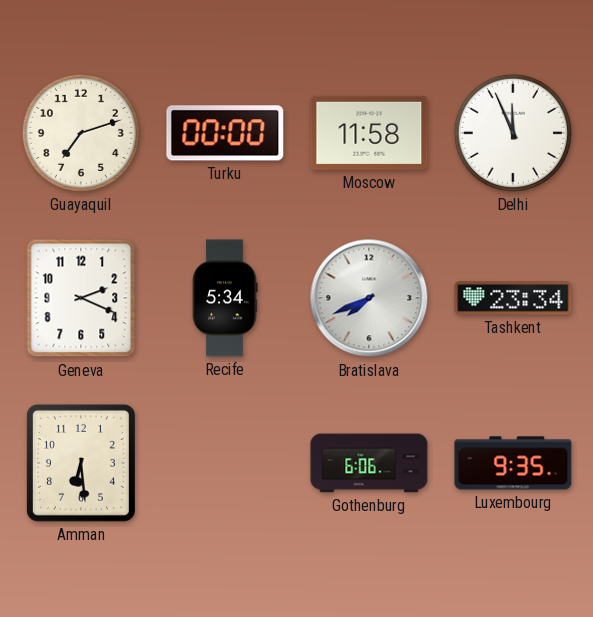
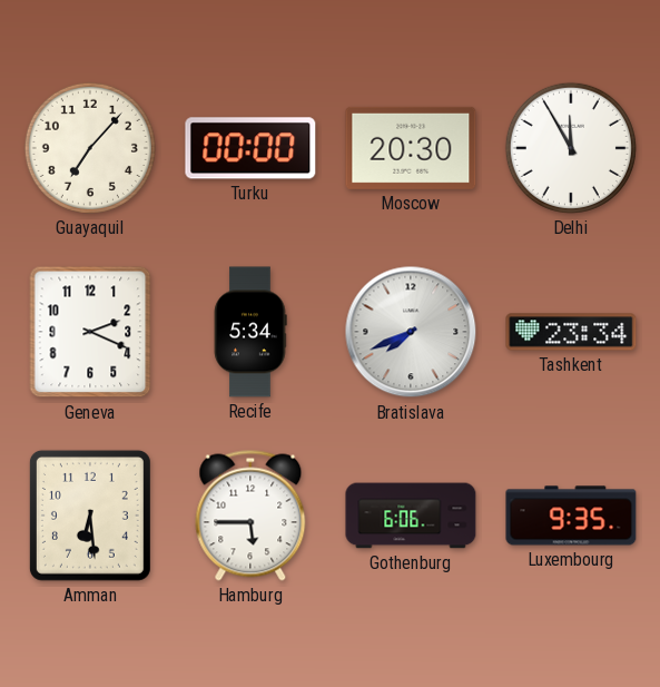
Guayaquil: 7:12 -> 7:07
Moscow: 11:58 -> 20:30
Delhi: 11:56 -> 11:55
Hamburg: none -> 5:45
